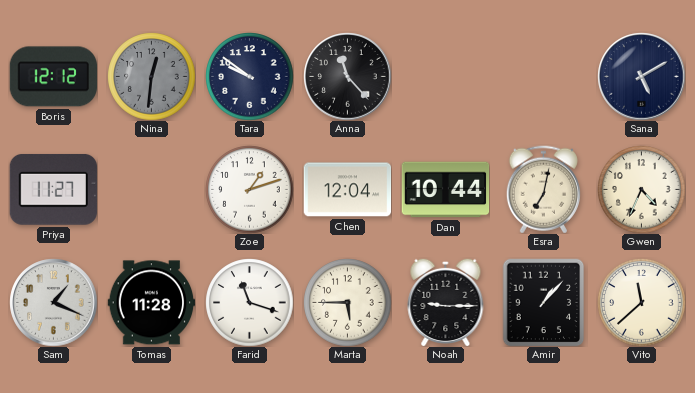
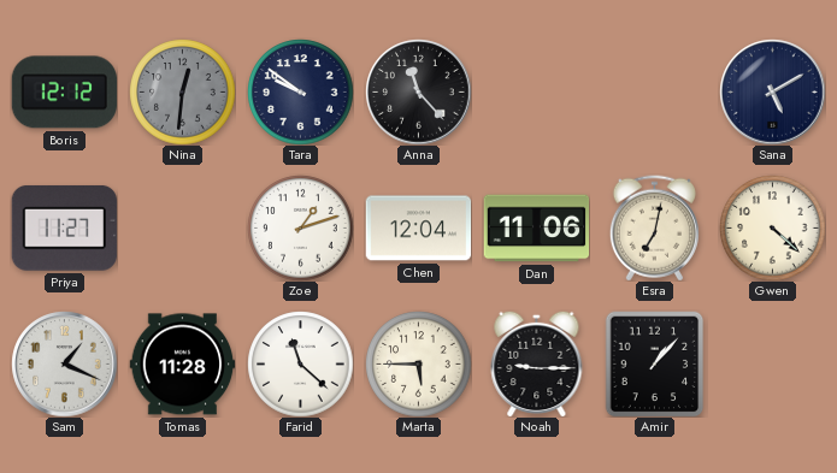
Dan: 10:44 -> 11:06
Gwen: 4:34 -> 4:22
Farid: 11:18 -> 11:22
Vito: 11:38 -> none
